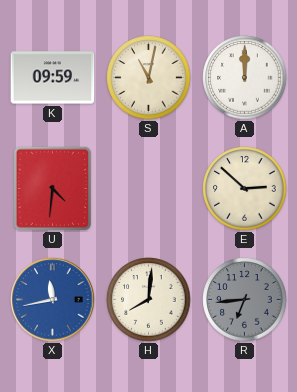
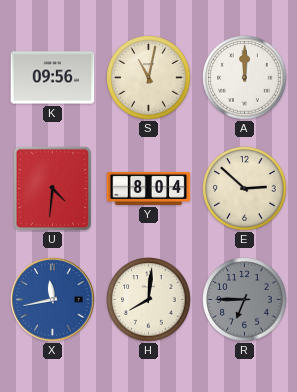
K: 09:59 -> 09:56
Y: none -> 8:04
R: 6:44 -> 6:45
